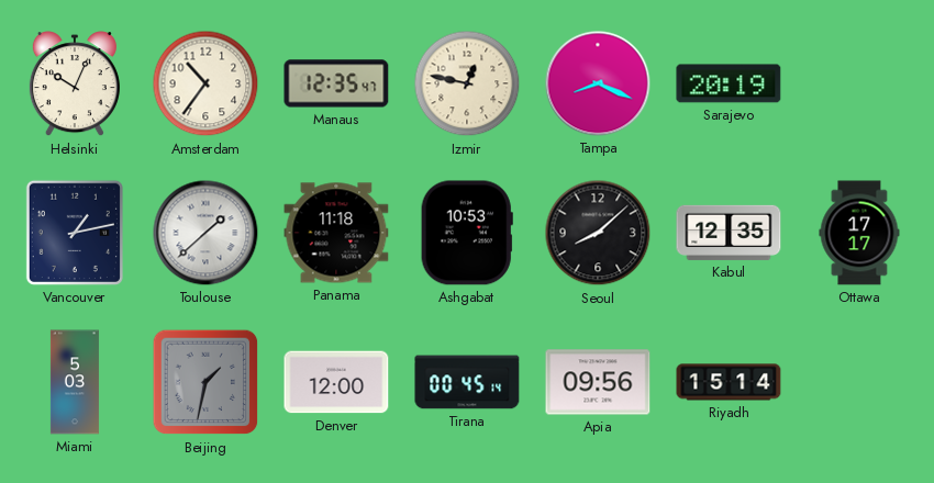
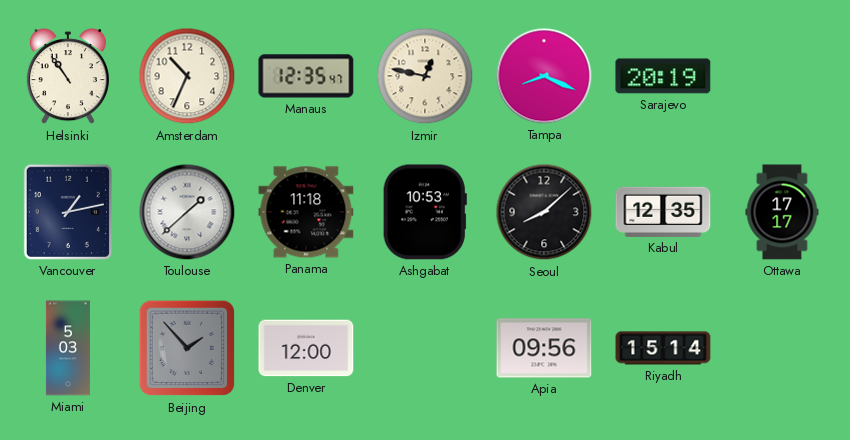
Helsinki: 10:04 -> 10:54
Amsterdam: 10:36 -> 10:34
Beijing: 1:32 -> 1:53
Tirana: 00:45 -> none
